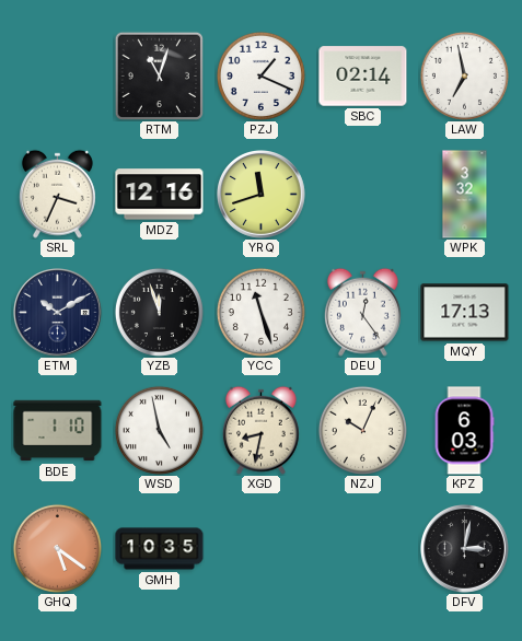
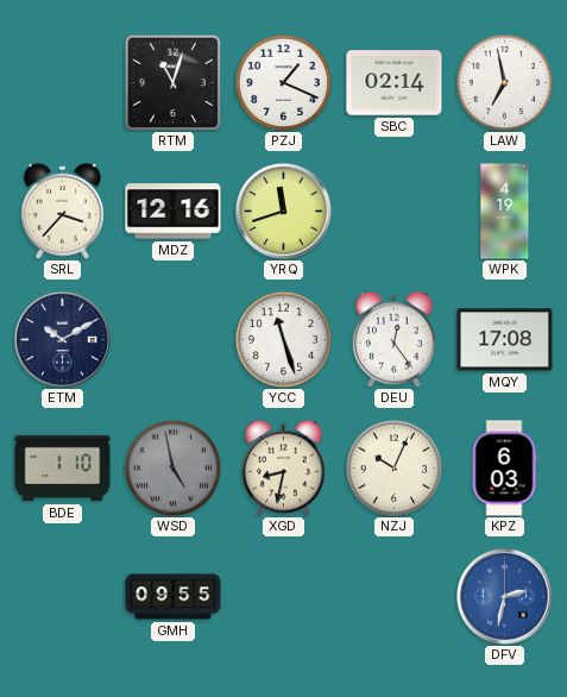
SRL: 3:34 -> 3:37
WPK: 3:32 -> 4:19
YZB: 11:57 -> none
MQY: 17:13 -> 17:08
WSD dial: white -> grey
GHQ: 5:21 -> none
GMH: 10:35 -> 09:55
DFV: 3:02 -> 2:32
DFV dial: black -> blue
